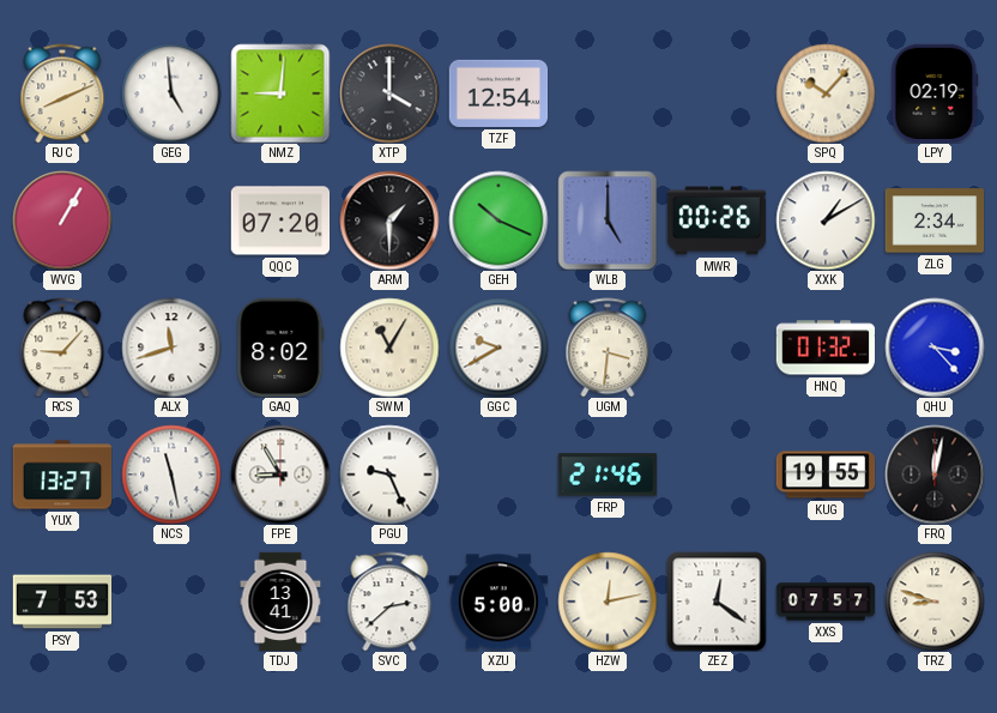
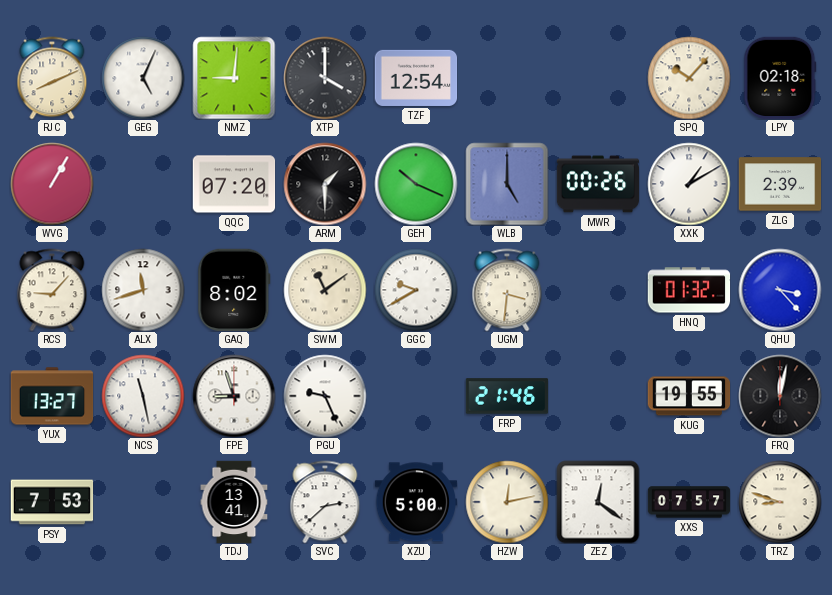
GEG: 4:59 -> 5:04
LPY: 02:19 -> 02:18
ZLG: 2:34 -> 2:39
SWM: 11:05 -> 11:09
FPE: 8:55 -> 8:57
